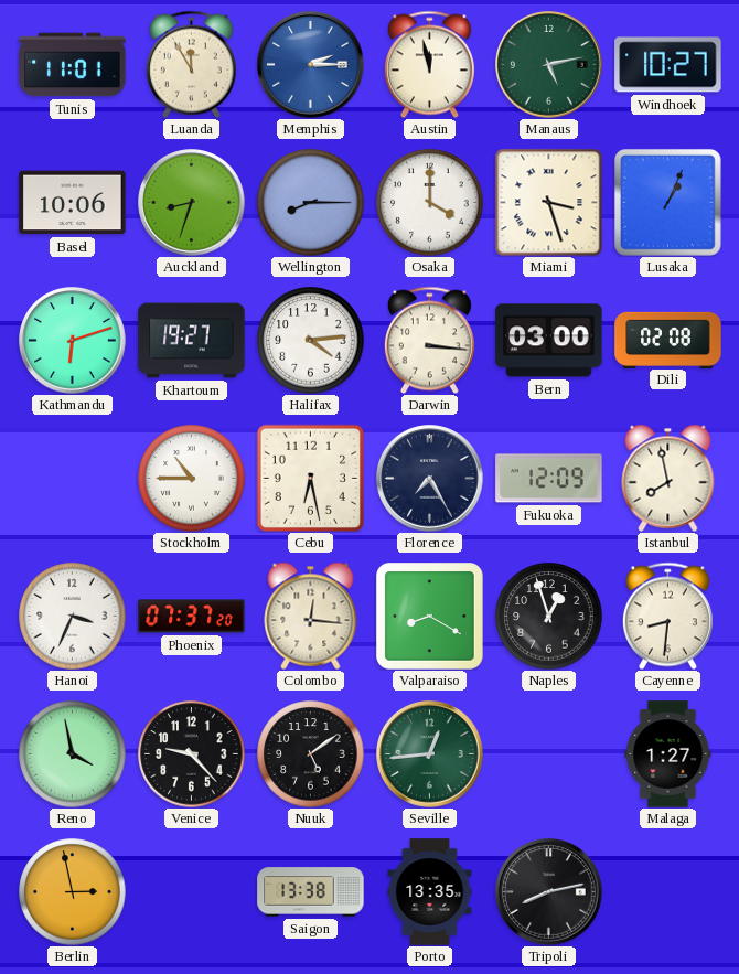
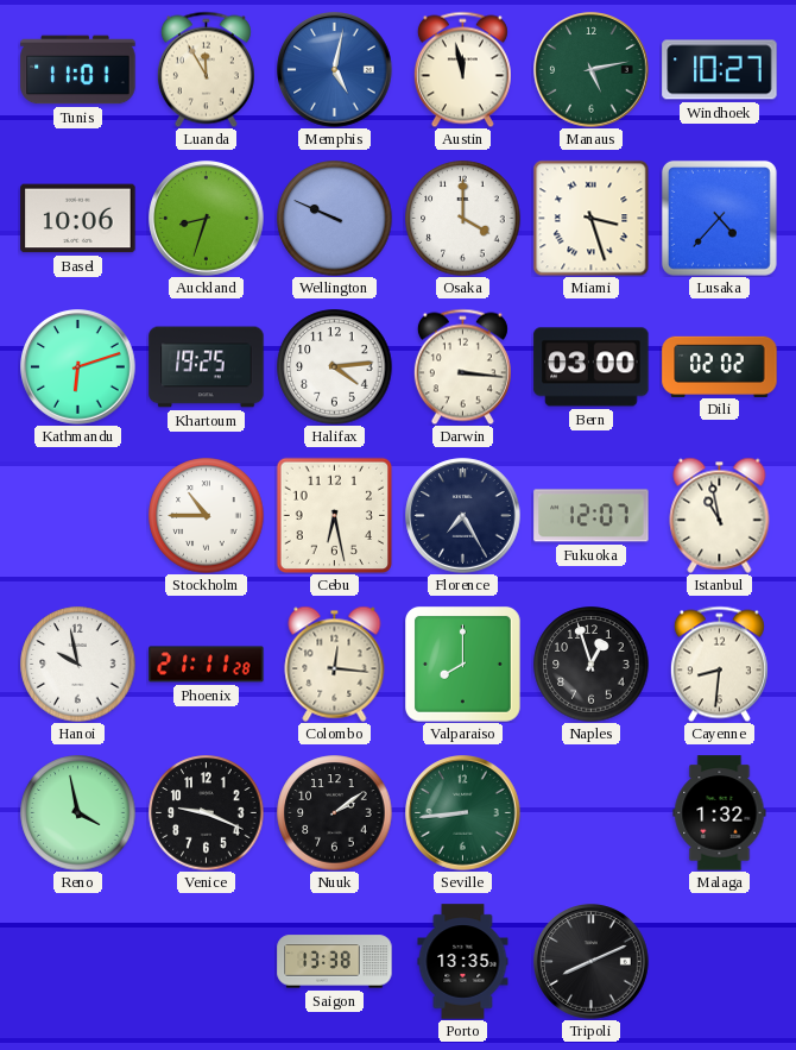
Memphis: 2:15 -> 5:02
Wellington: 8:15 -> 9:49
Lusaka: 1:04 -> 4:37
Khartoum: 19:27 -> 19:25
Dili: 02:08 -> 02:02
Fukuoka: 12:09 -> 12:07
Istanbul: 7:58 -> 10:58
Hanoi: 3:34 -> 9:58
Phoenix: 07:37 -> 21:11
Valparaiso: 8:20 -> 8:00
Venice: 9:23 -> 9:19
Nuuk: 5:09 -> 2:09
Seville: 12:44 -> 8:44
Malaga: 1:27 -> 1:32
Berlin: 2:58 -> none
Tripoli: 8:13 -> 8:11
